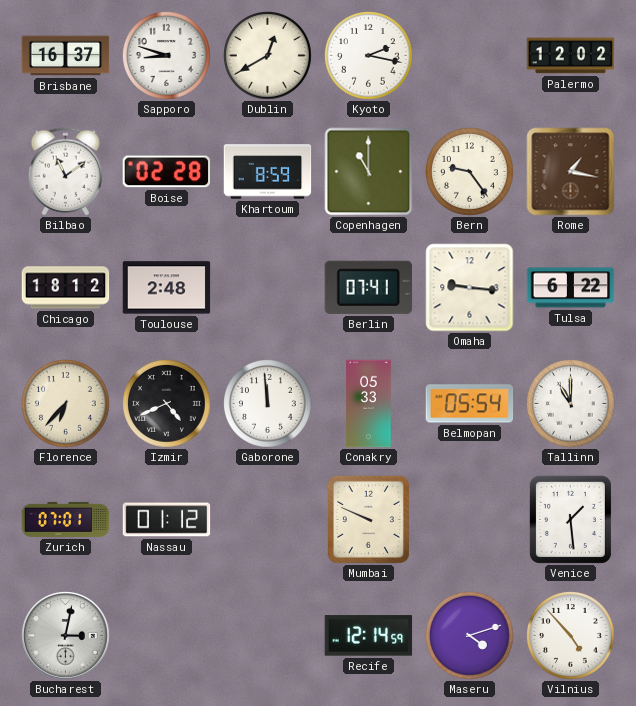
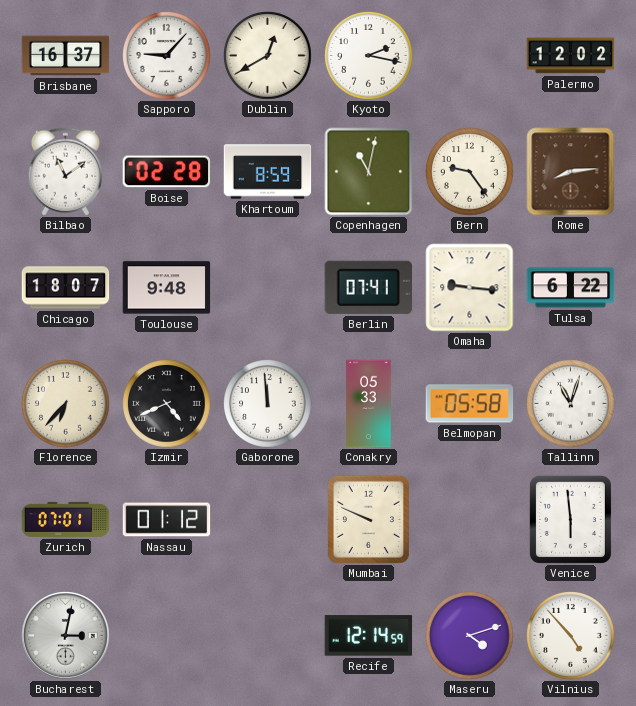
Sapporo: 8:48 -> 9:07
Copenhagen: 11:00 -> 11:02
Rome: 1:17 -> 8:14
Chicago: 18:12 -> 18:07
Toulouse: 2:48 -> 9:48
Belmopan: 05:54 -> 05:58
Tallinn: 11:00 -> 11:03
Venice: 1:29 -> 5:59
